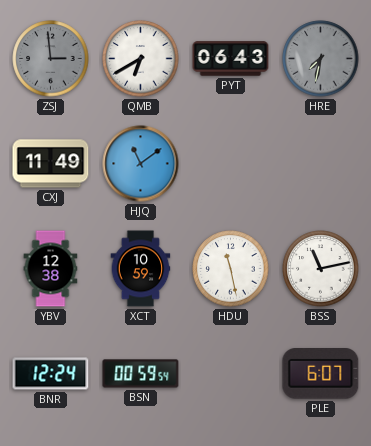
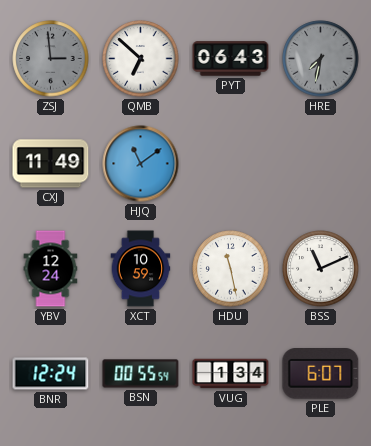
QMB: 6:40 -> 6:52
YBV: 12:38 -> 12:24
BSS: 11:13 -> 11:11
BSN: 00:59 -> 00:55
VUG: none -> 1:34
